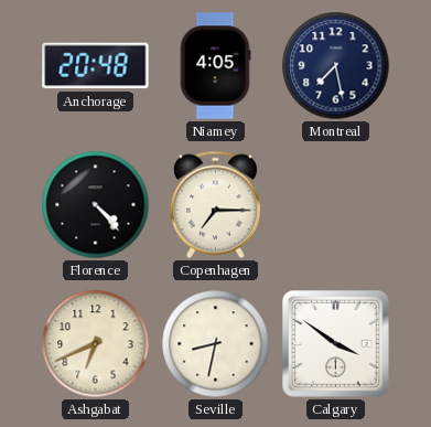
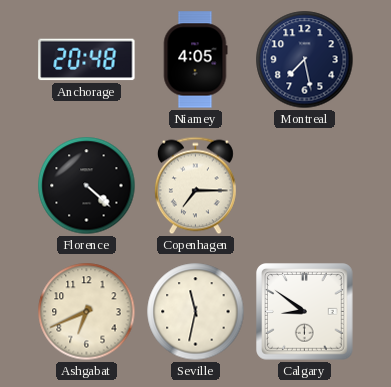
Florence: 4:23 -> 4:22
Seville: 8:32 -> 11:32
Calgary: 3:51 -> 8:51
